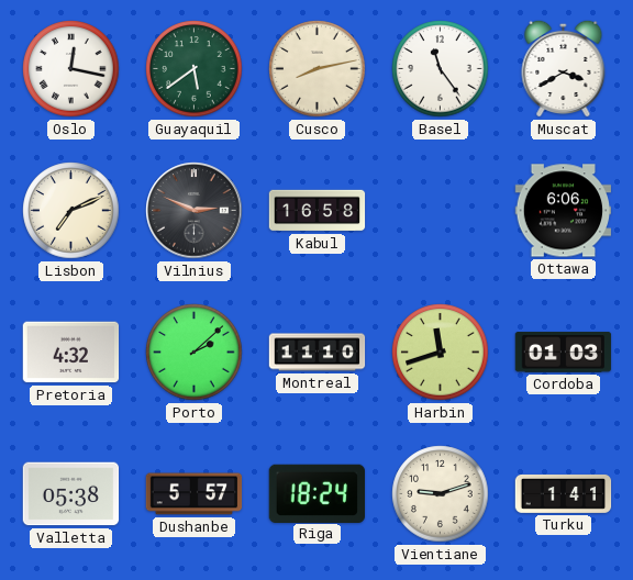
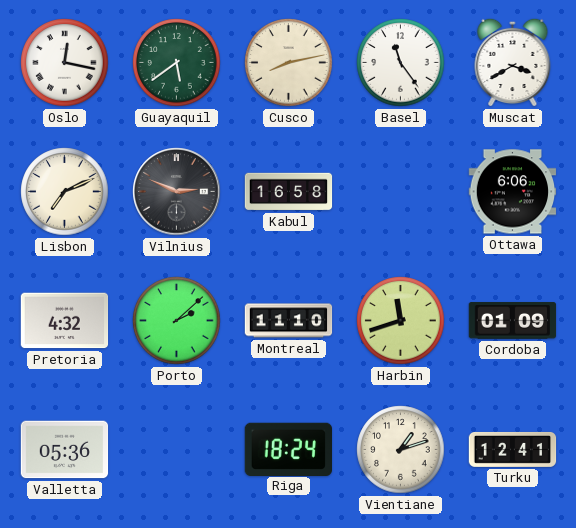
Cordoba: 01:03 -> 01:09
Valletta: 05:38 -> 05:36
Dushanbe: 5:57 -> none
Vientiane: 9:12 -> 1:12
Turku: 1:41 -> 12:41
